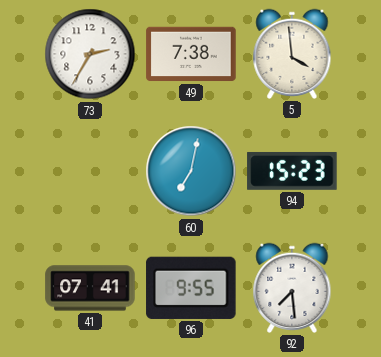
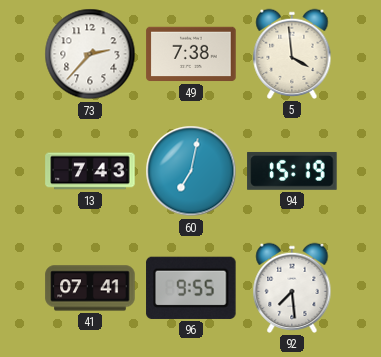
73: 2:35 -> 2:37
13: none -> 7:43
94: 15:23 -> 15:19
